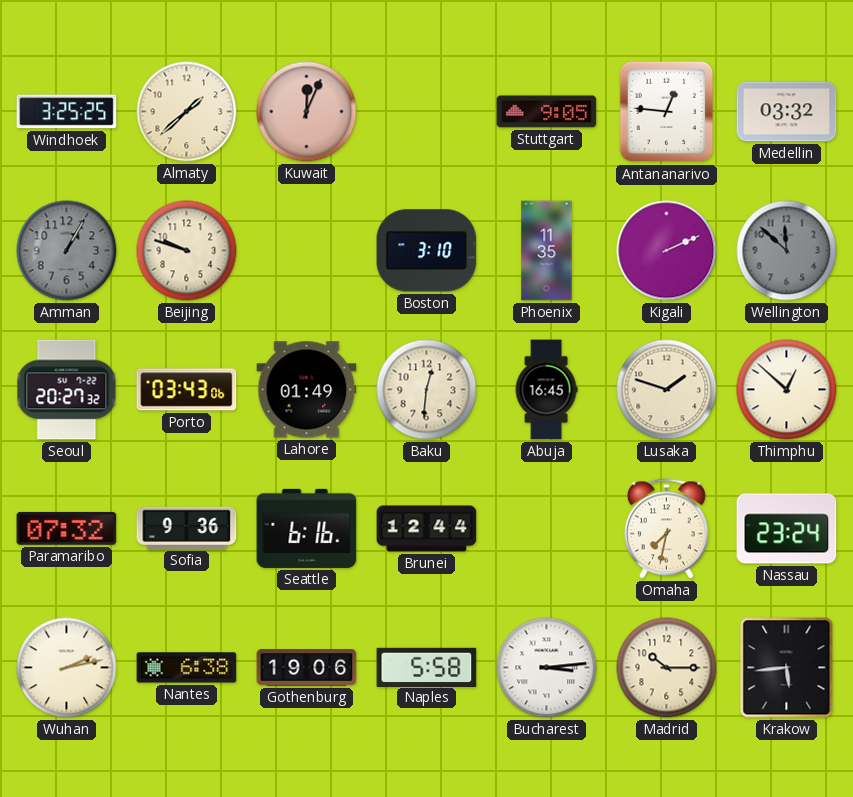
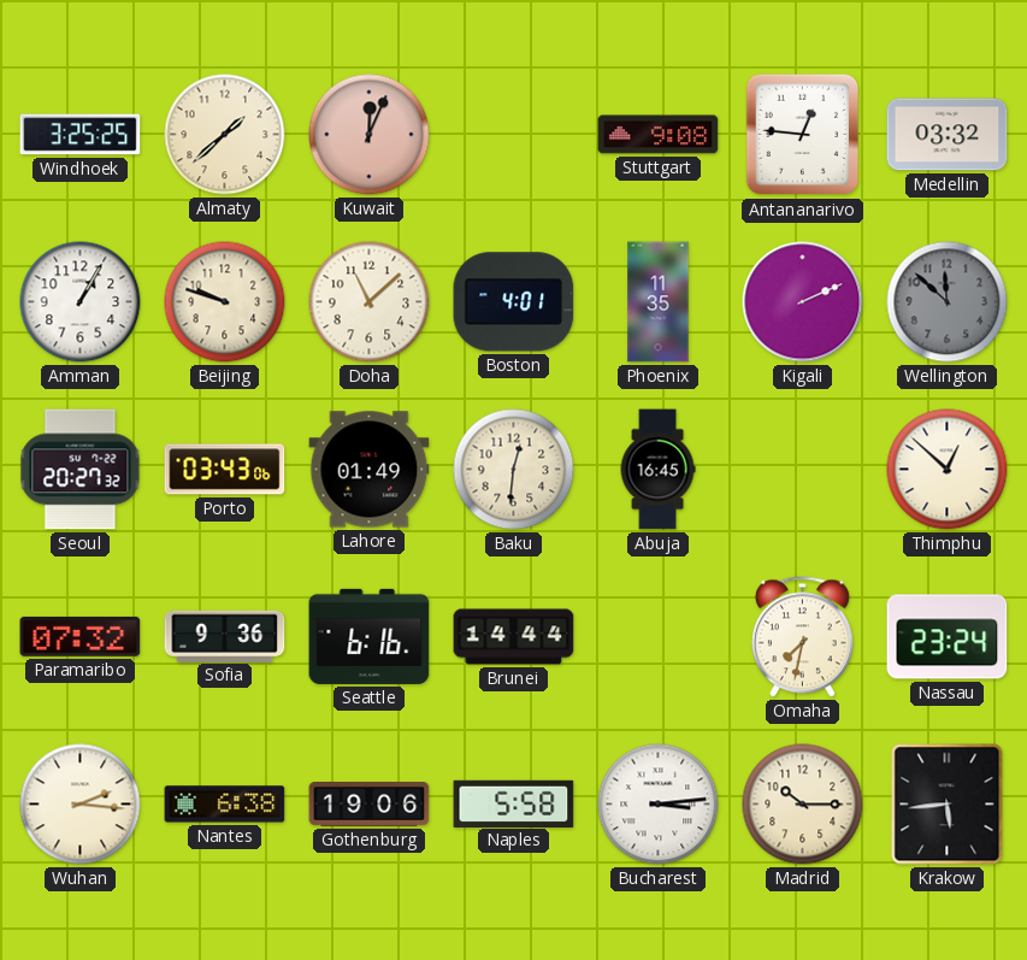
Stuttgart: 9:05 -> 9:08
Amman dial: grey -> white
Doha: none -> 11:08
Boston: 3:10 -> 4:01
Lusaka: 1:48 -> none
Brunei: 12:44 -> 14:44
Wuhan: 2:13 -> 2:16
